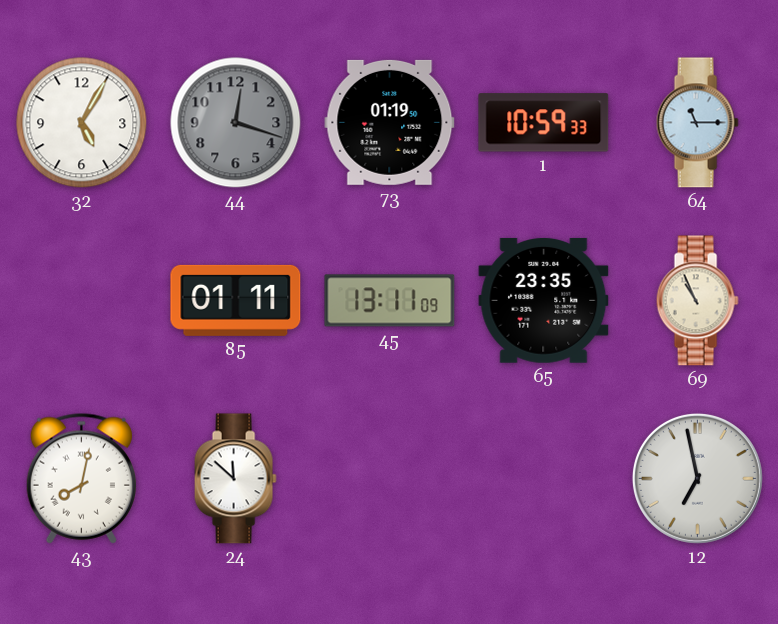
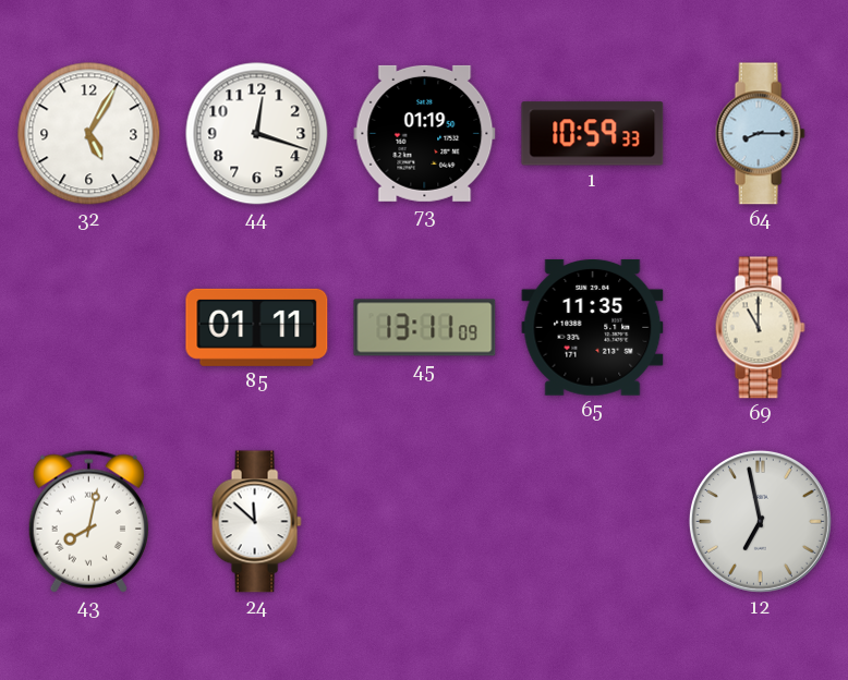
44 dial: grey -> white
64: 11:15 -> 8:15
65: 23:35 -> 11:35
69: 10:56 -> 11:00
